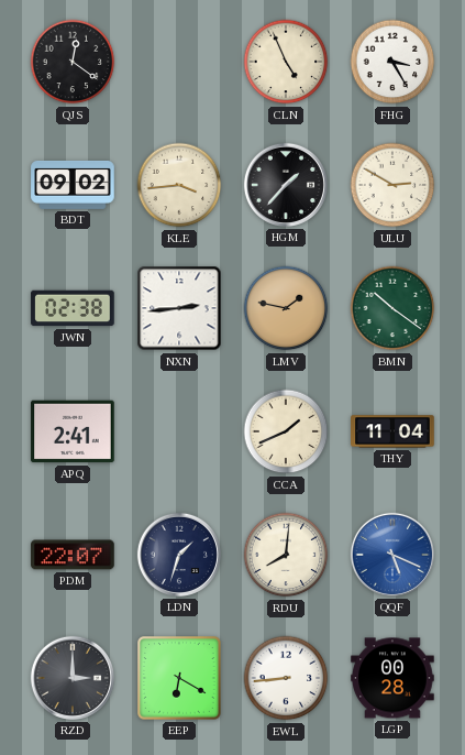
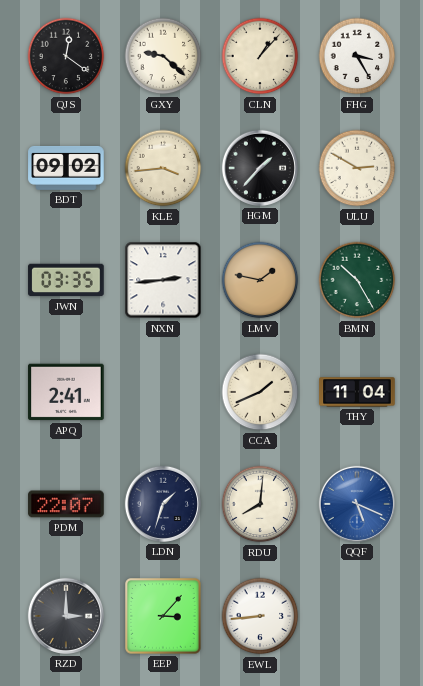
GXY: none -> 9:22
CLN: 4:56 -> 1:07
JWN: 02:38 -> 03:35
BMN: 10:21 -> 10:25
EEP: 6:20 -> 3:07
LGP: 00:28 -> none
